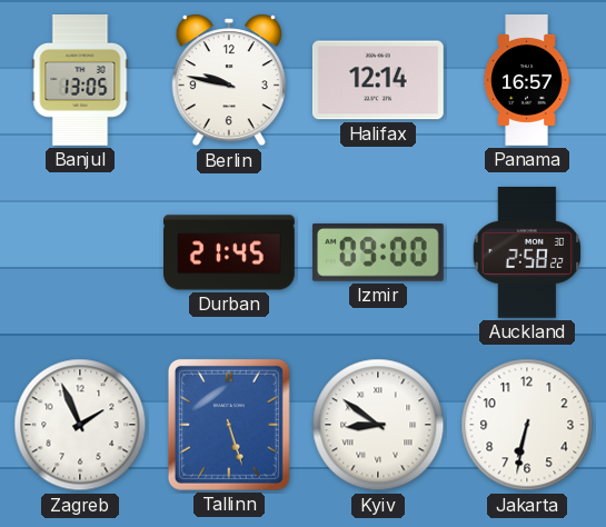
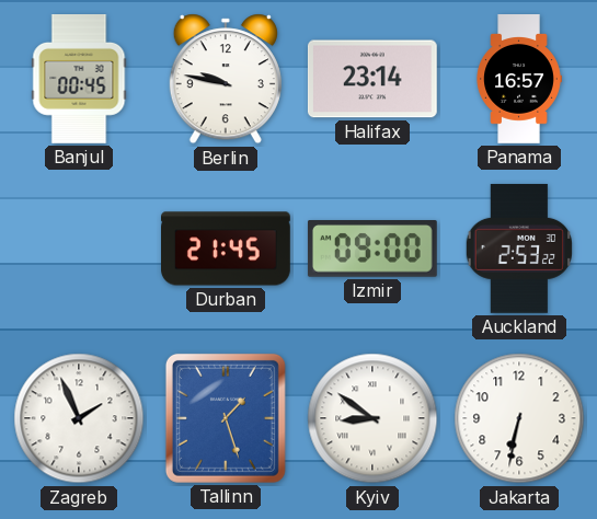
Banjul: 13:05 -> 00:45
Halifax: 12:14 -> 23:14
Auckland: 2:58 -> 2:53
Tallinn: 5:27 -> 1:27
